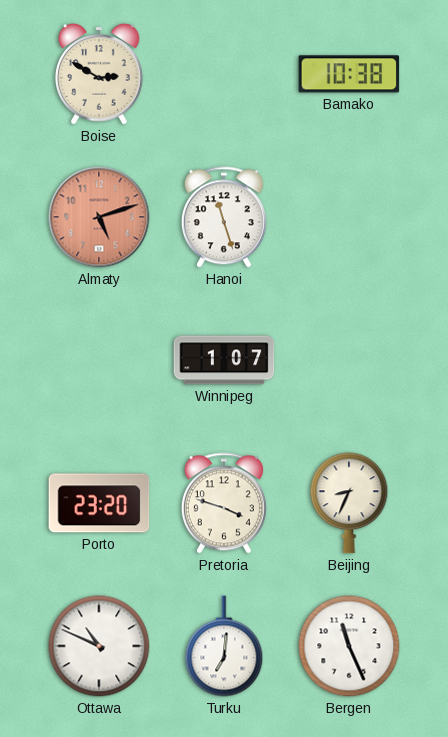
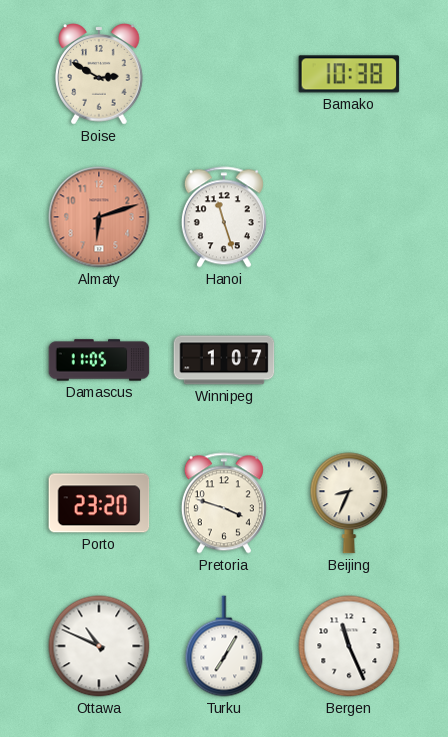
Almaty: 5:12 -> 6:12
Damascus: none -> 11:05
Turku: 7:01 -> 7:05
